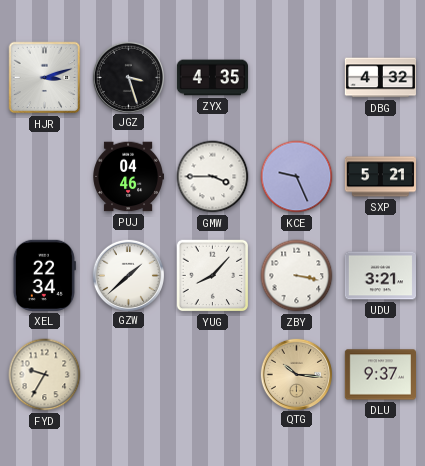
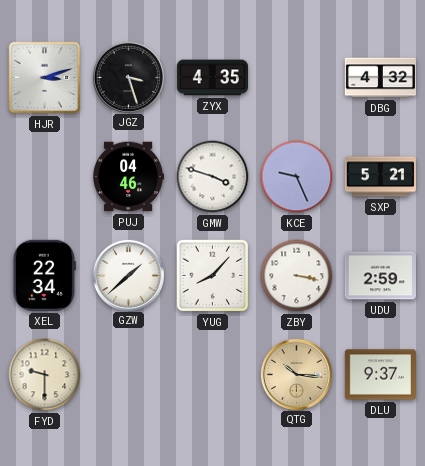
GMW: 3:45 -> 3:48
UDU: 3:21 -> 2:59
FYD: 9:35 -> 9:30
